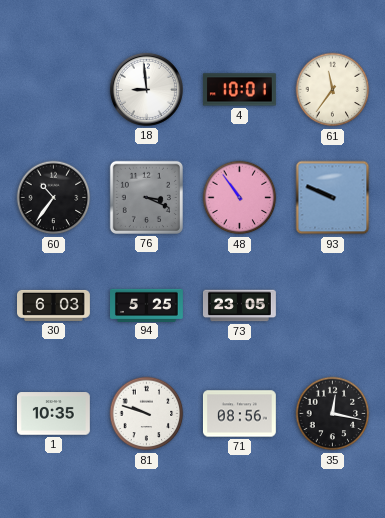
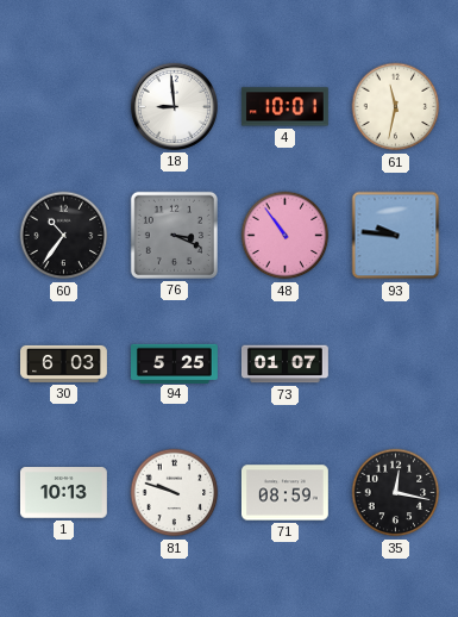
61: 11:36 -> 11:32
93: 9:49 -> 9:46
73: 23:05 -> 01:07
1: 10:35 -> 10:13
71: 08:56 -> 08:59
